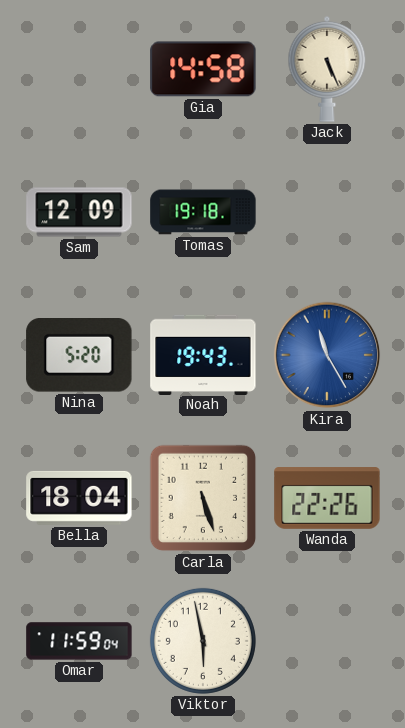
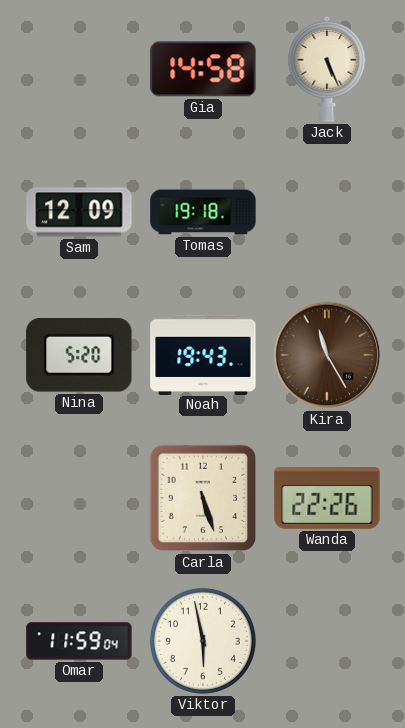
Kira dial: blue -> brown
Bella: 18:04 -> none
